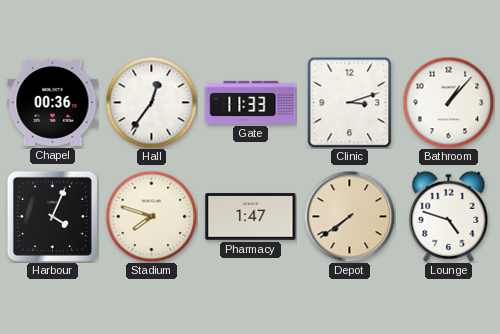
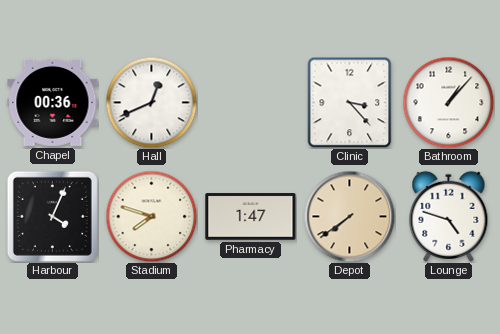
Hall: 12:36 -> 12:41
Gate: 11:33 -> none
Clinic: 3:12 -> 3:23
